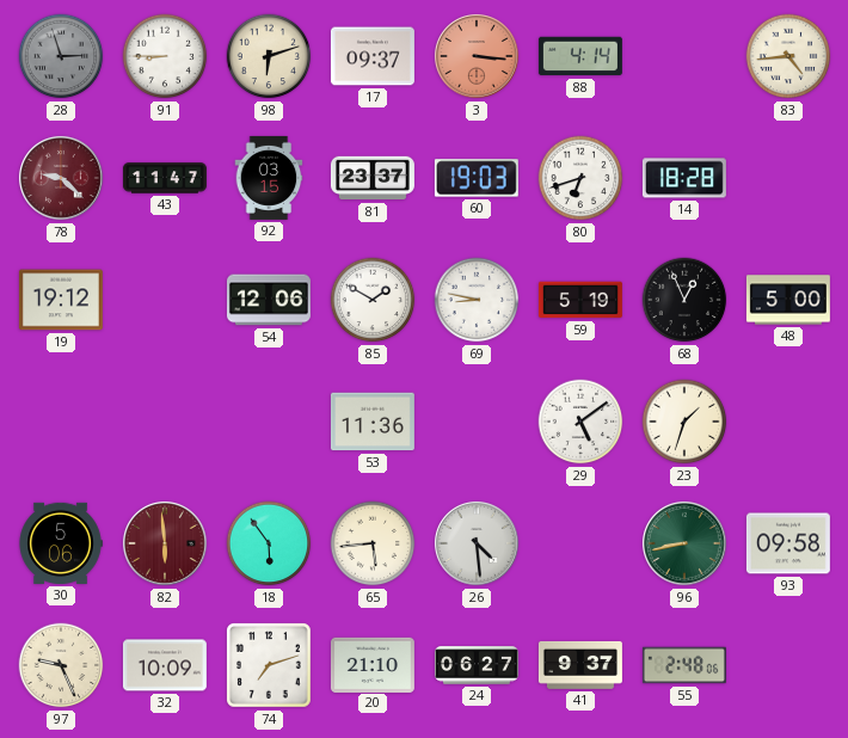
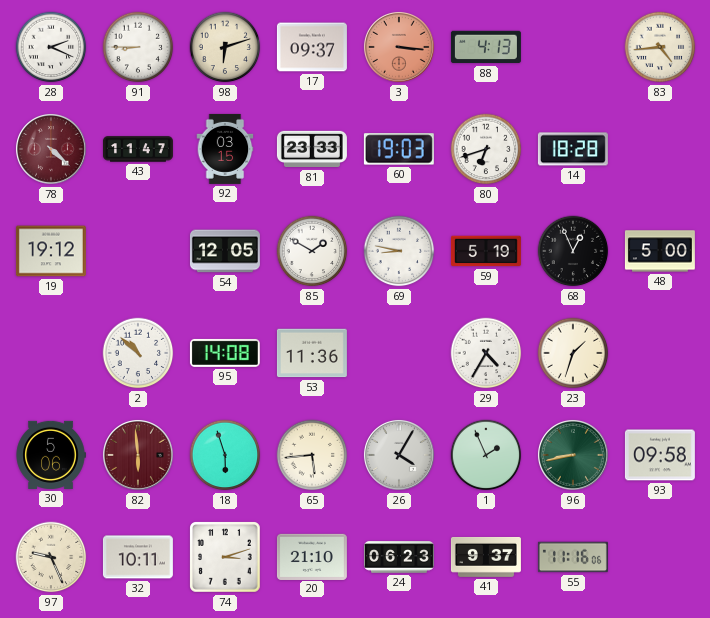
28: 2:57 -> 2:19
28 dial: grey -> white
88: 4:14 -> 4:13
78: 9:22 -> 4:22
81: 23:37 -> 23:33
54: 12:06 -> 12:05
2: none -> 10:52
95: none -> 14:08
29: 5:09 -> 4:35
18: 5:54 -> 5:57
26: 4:29 -> 4:05
1: none -> 1:56
32: 10:09 -> 10:11
74: 7:12 -> 3:12
24: 06:27 -> 06:23
55: 2:48 -> 11:16
